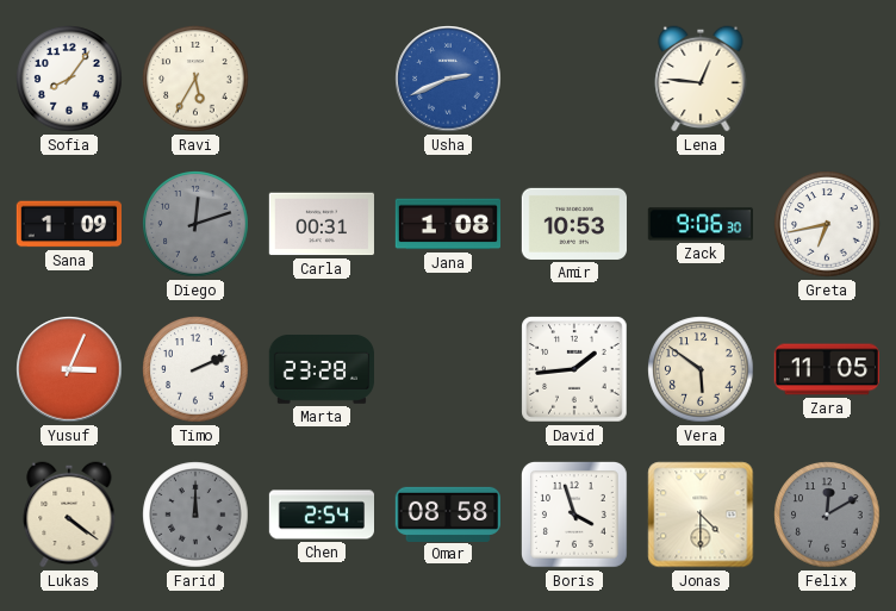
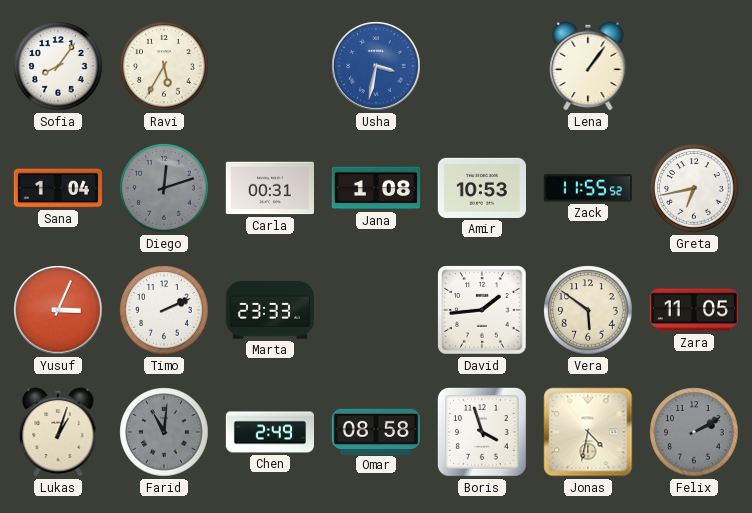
Usha: 2:41 -> 3:32
Lena: 12:46 -> 1:06
Sana: 1:09 -> 1:04
Zack: 9:06 -> 11:55
Marta: 23:28 -> 23:33
Lukas: 4:21 -> 1:03
Farid: 12:00 -> 11:01
Chen: 2:54 -> 2:49
Jonas: 4:30 -> 4:32
Felix: 12:10 -> 2:10
